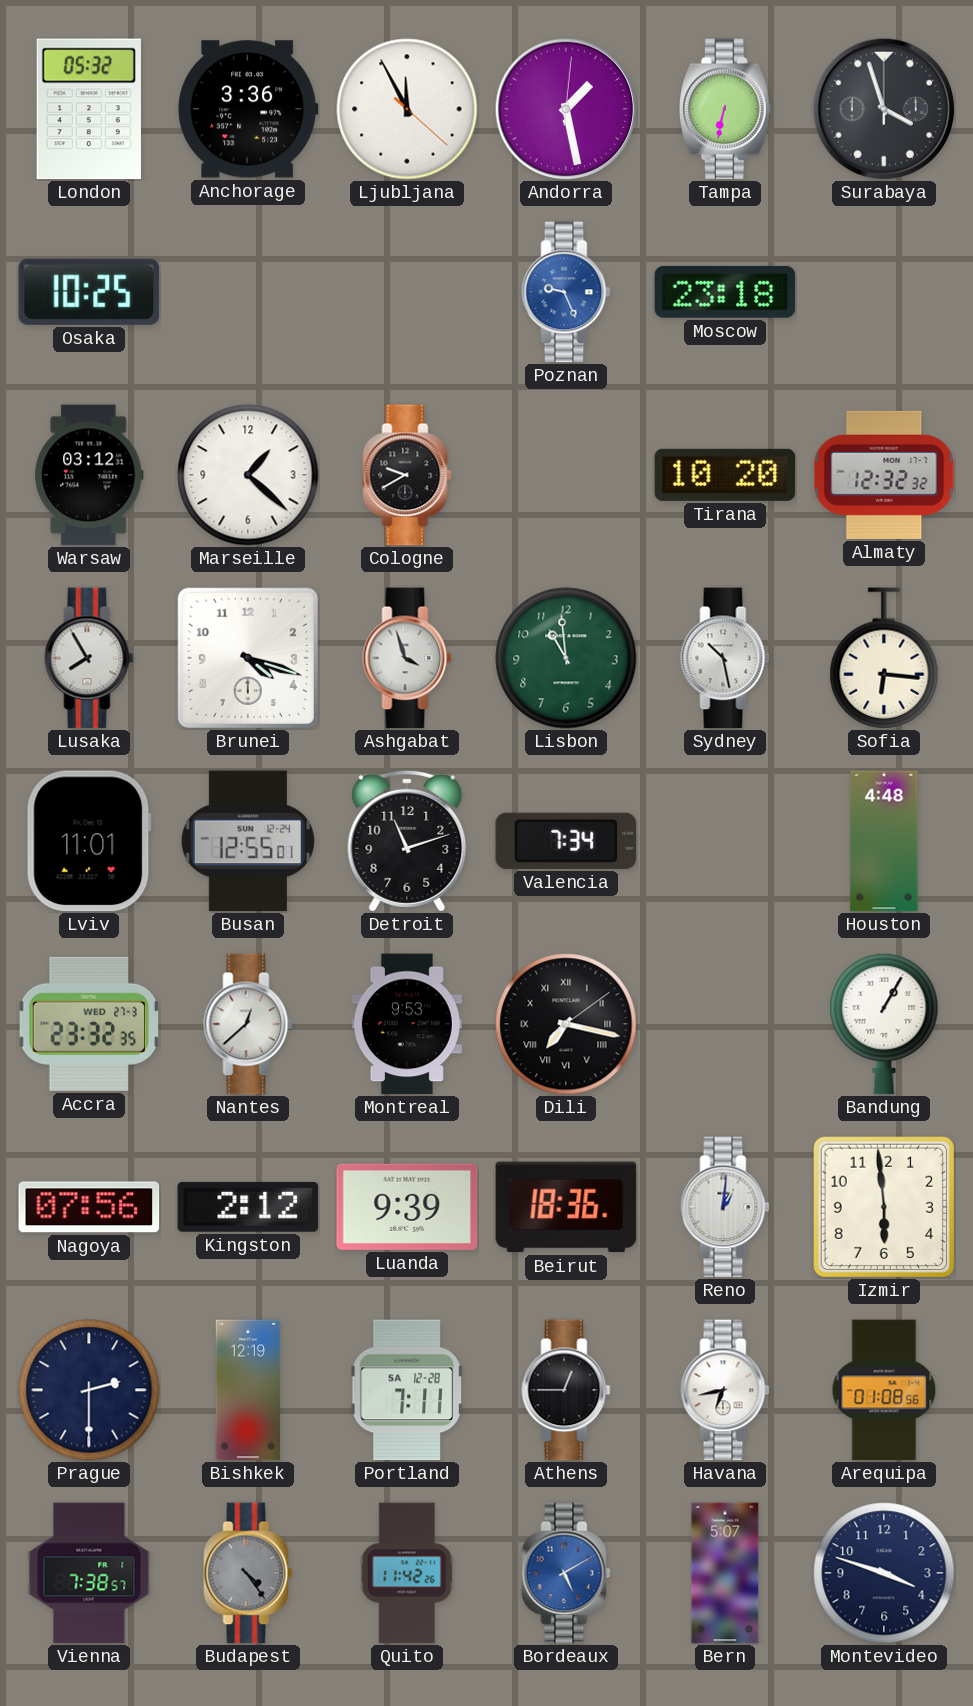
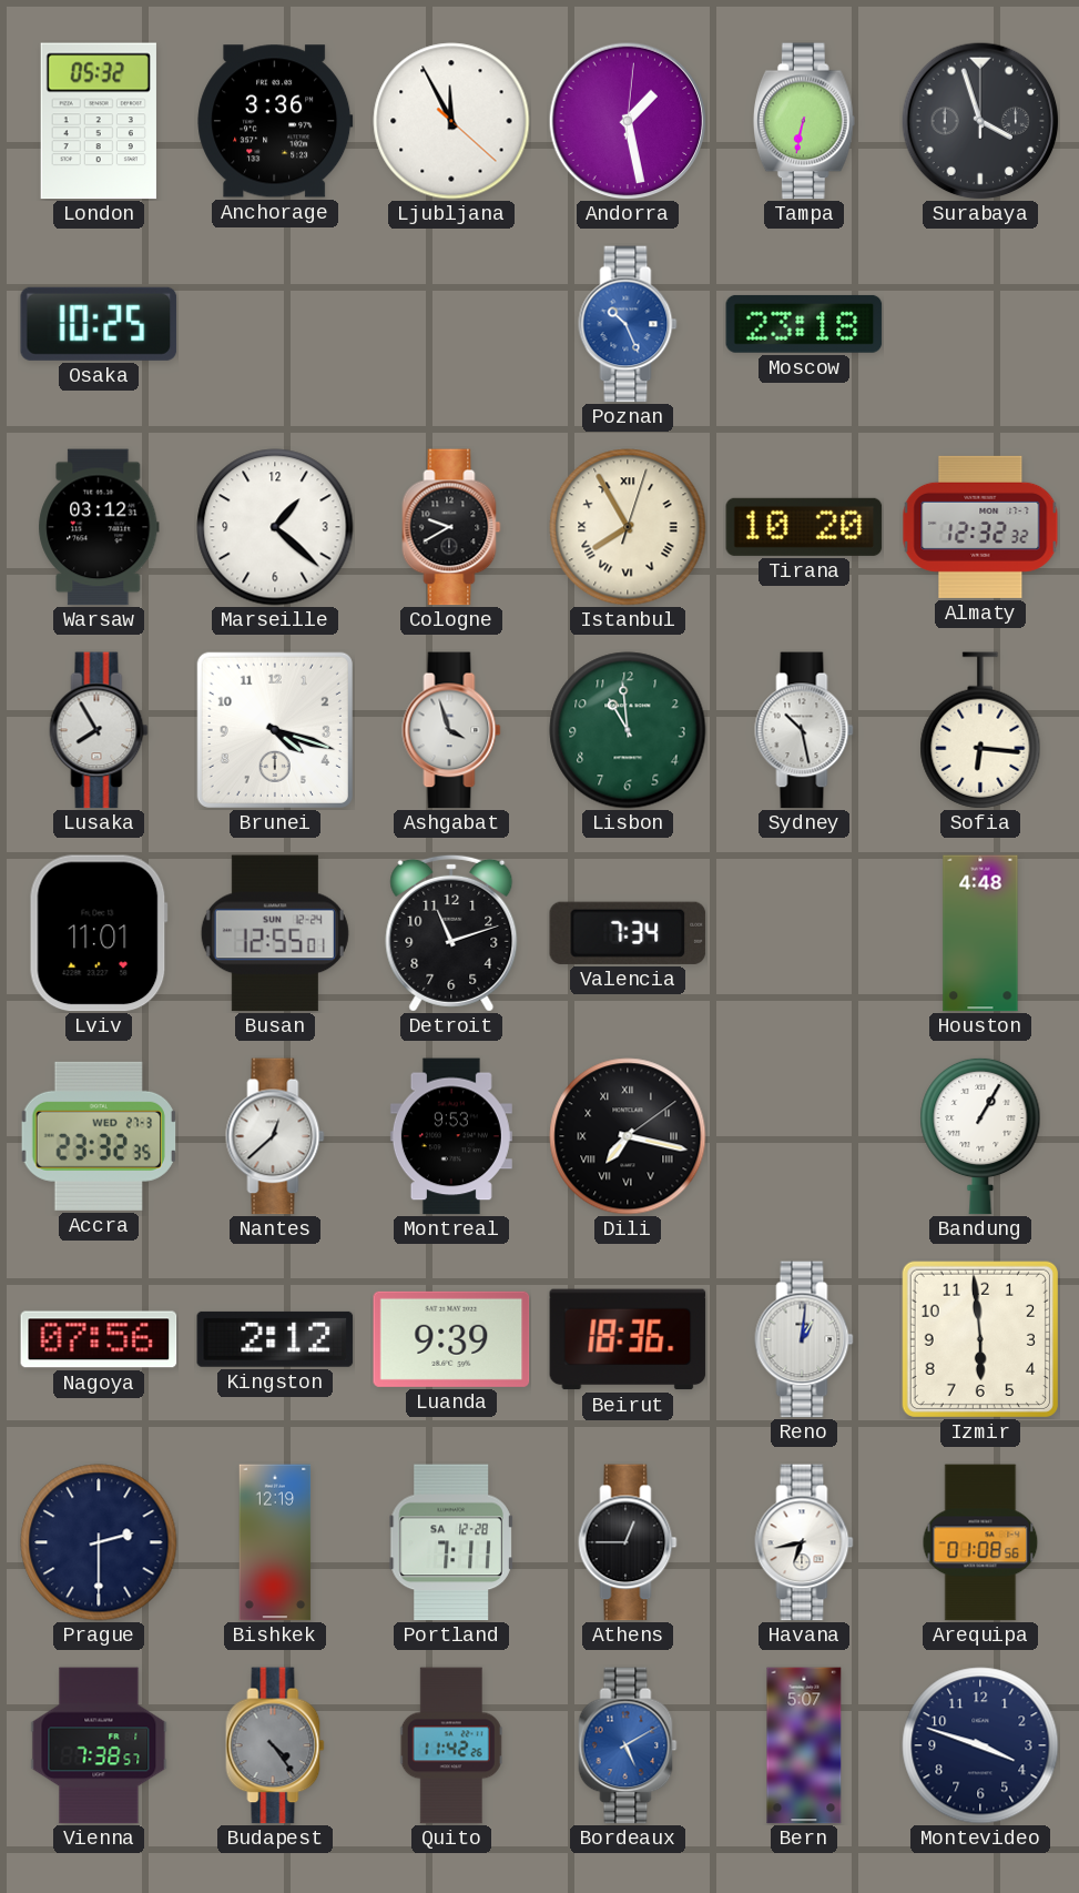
Poznan: 9:26 -> 10:26
Istanbul: none -> 7:55
